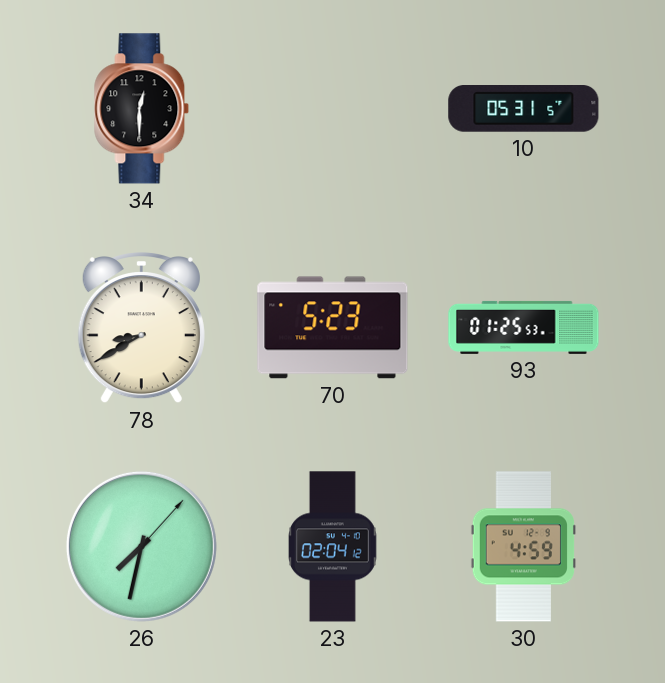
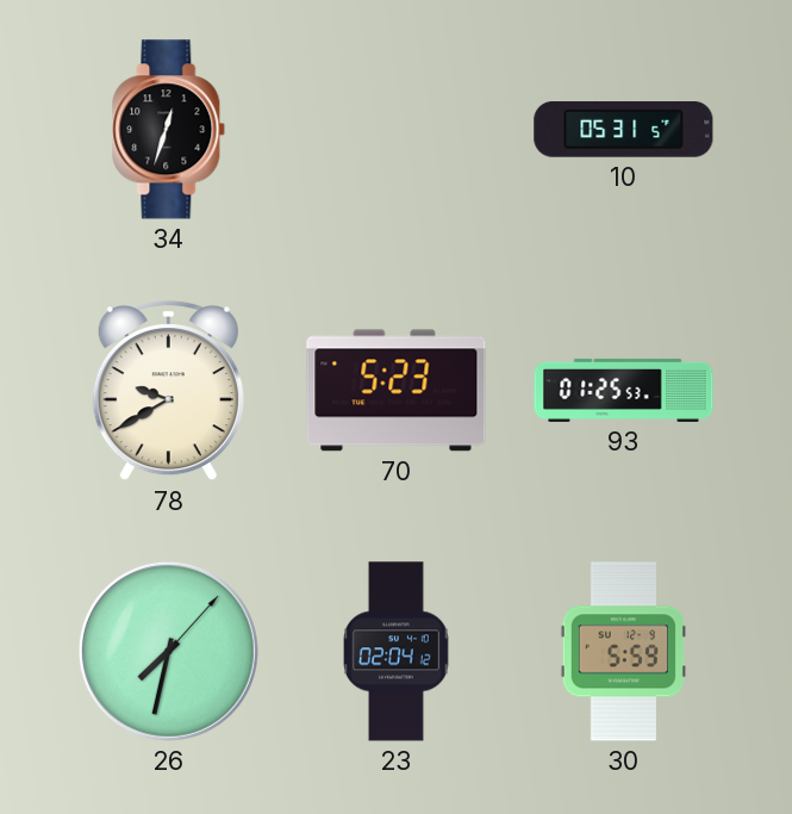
34: 12:30 -> 12:33
78: 8:40 -> 9:40
30: 4:59 -> 5:59
